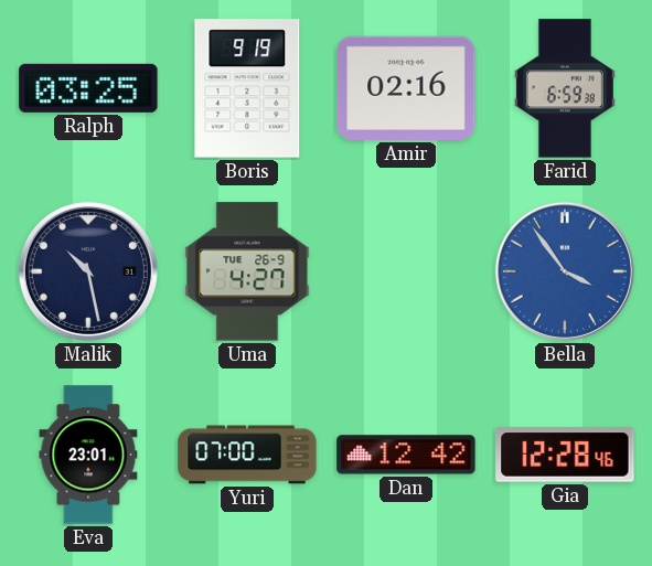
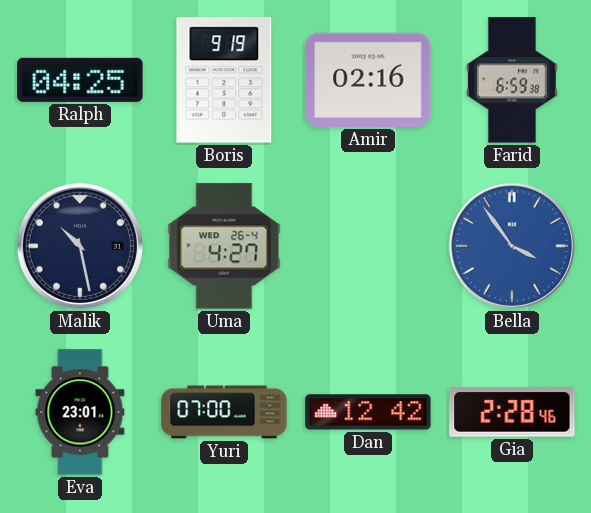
Ralph: 03:25 -> 04:25
Uma date: TUE 26-9 -> WED 26-4
Gia: 12:28 -> 2:28
